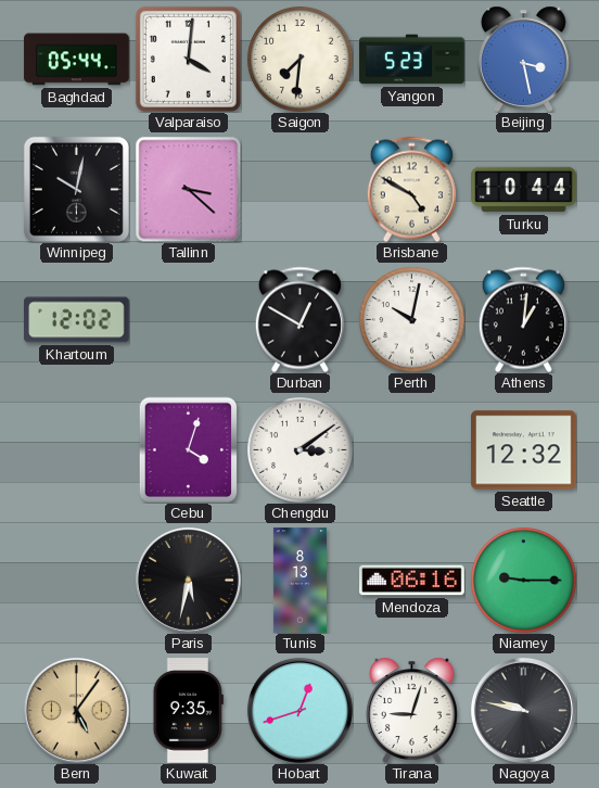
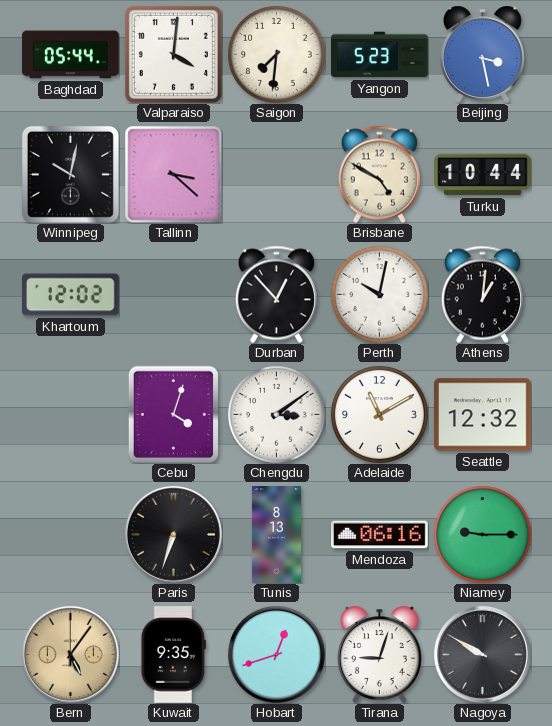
Durban: 12:50 -> 12:53
Adelaide: none -> 11:10
Paris: 5:32 -> 6:33
Nagoya: 9:47 -> 9:50
